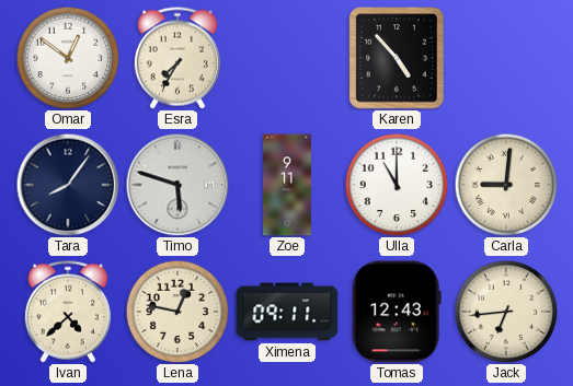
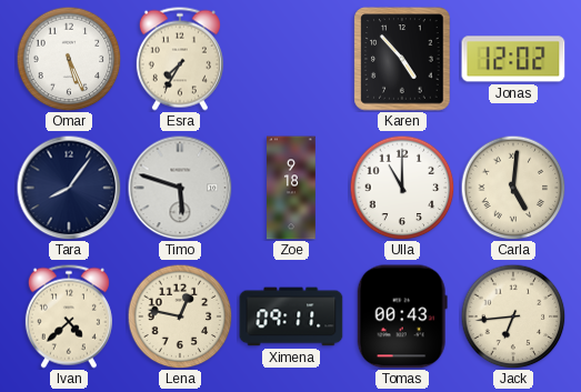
Omar: 12:51 -> 5:26
Jonas: none -> 12:02
Zoe: 9:11 -> 9:18
Carla: 9:01 -> 5:01
Tomas: 12:43 -> 00:43
